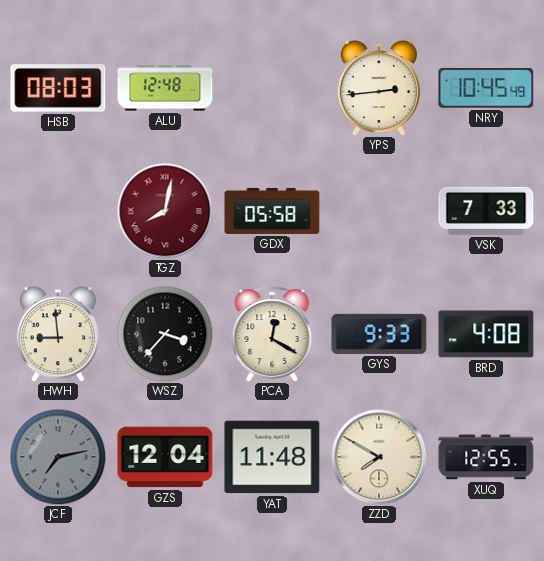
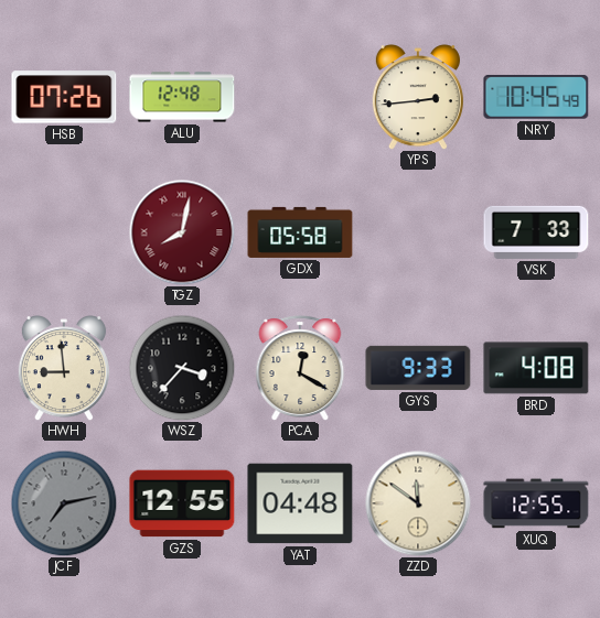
HSB: 08:03 -> 07:26
GZS: 12:04 -> 12:55
YAT: 11:48 -> 04:48
ZZD: 7:50 -> 11:51
